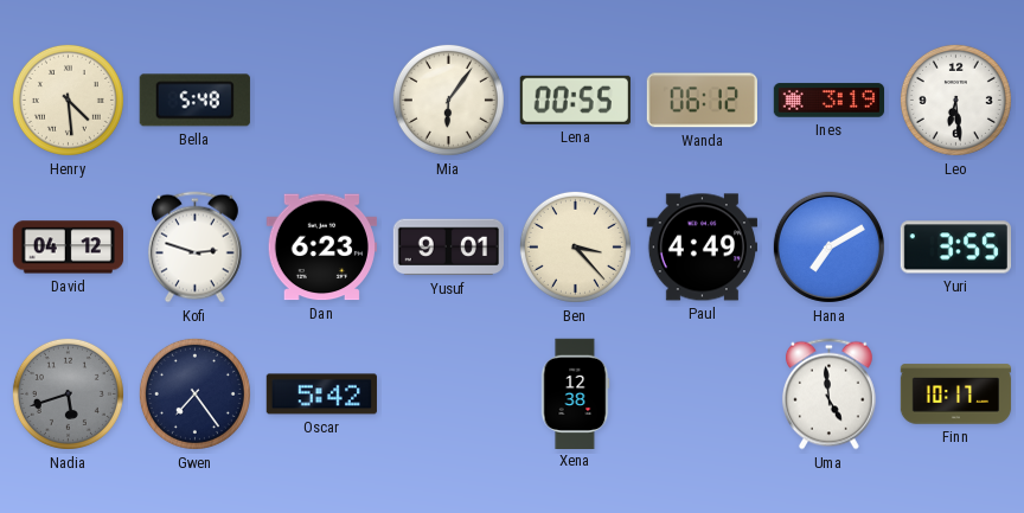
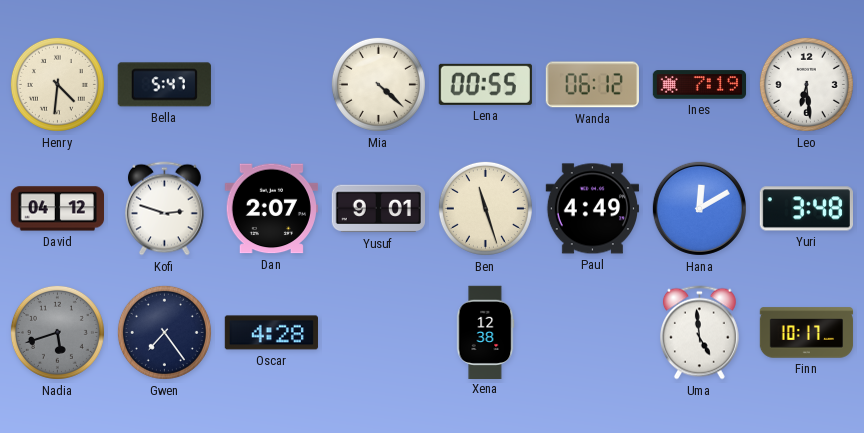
Henry: 4:29 -> 4:31
Bella: 5:48 -> 5:47
Mia: 6:06 -> 4:22
Ines: 3:19 -> 7:19
Dan: 6:23 -> 2:07
Ben: 3:23 -> 11:27
Hana: 7:10 -> 12:10
Yuri: 3:55 -> 3:48
Oscar: 5:42 -> 4:28
